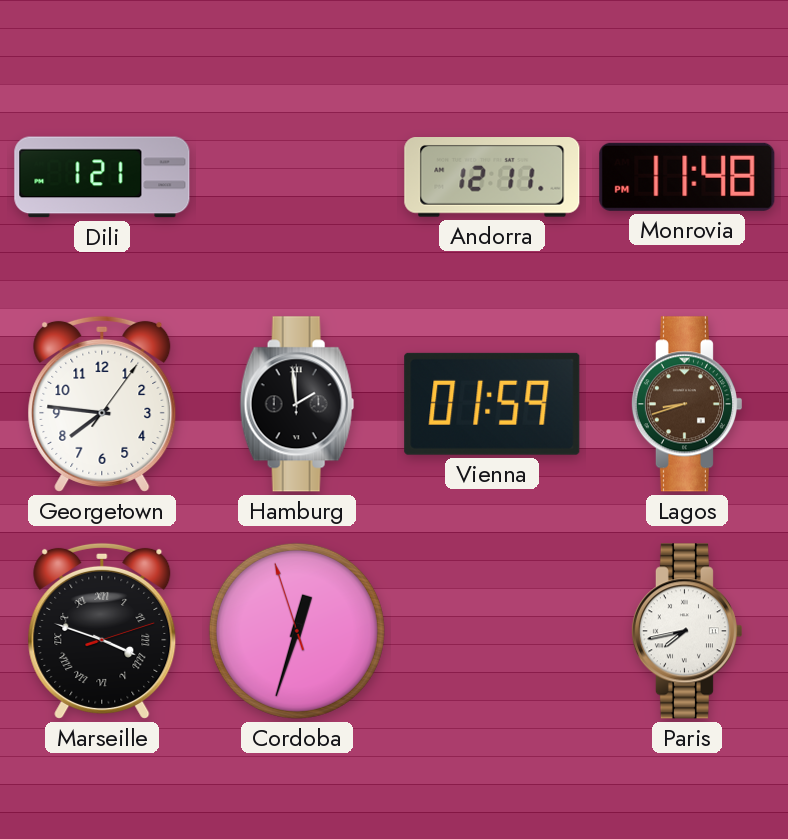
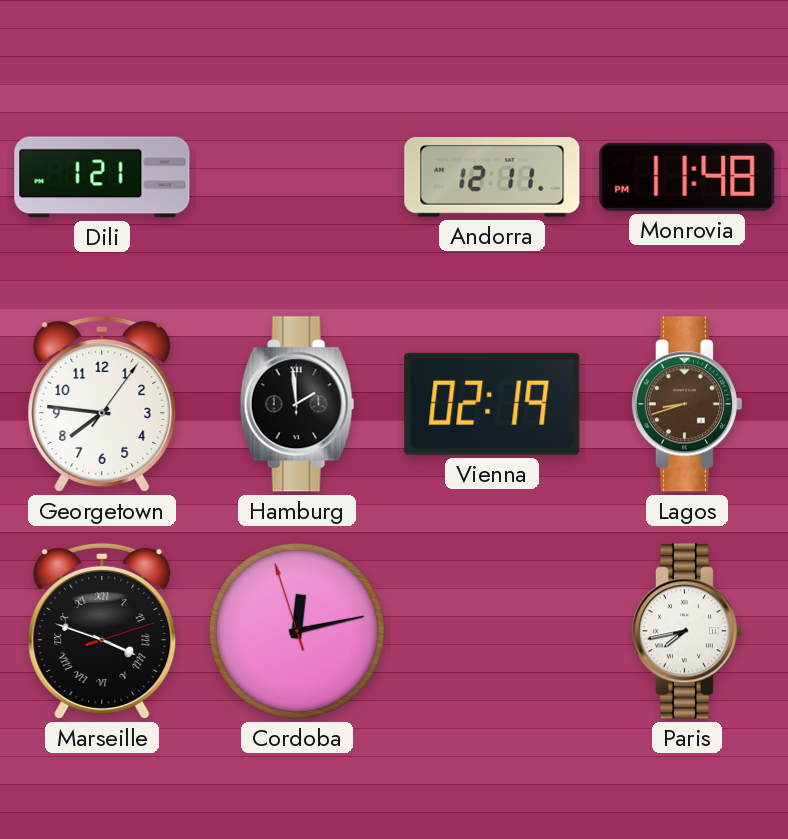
Vienna: 01:59 -> 02:19
Cordoba: 12:32 -> 12:12
